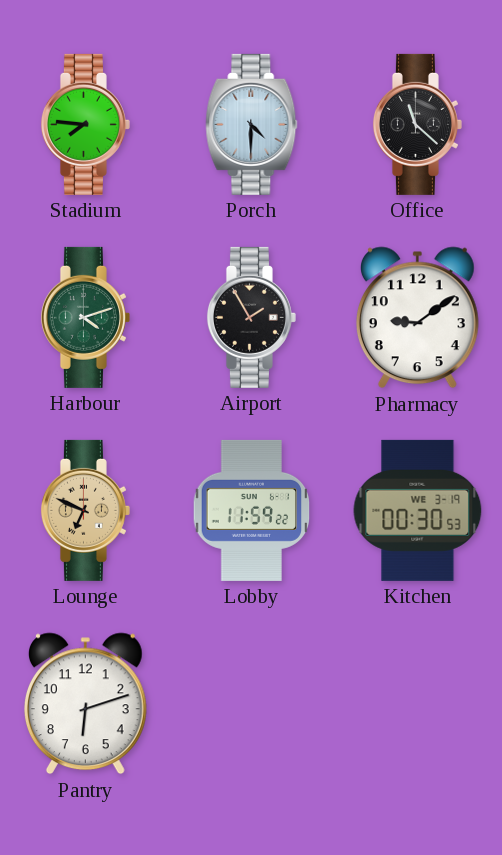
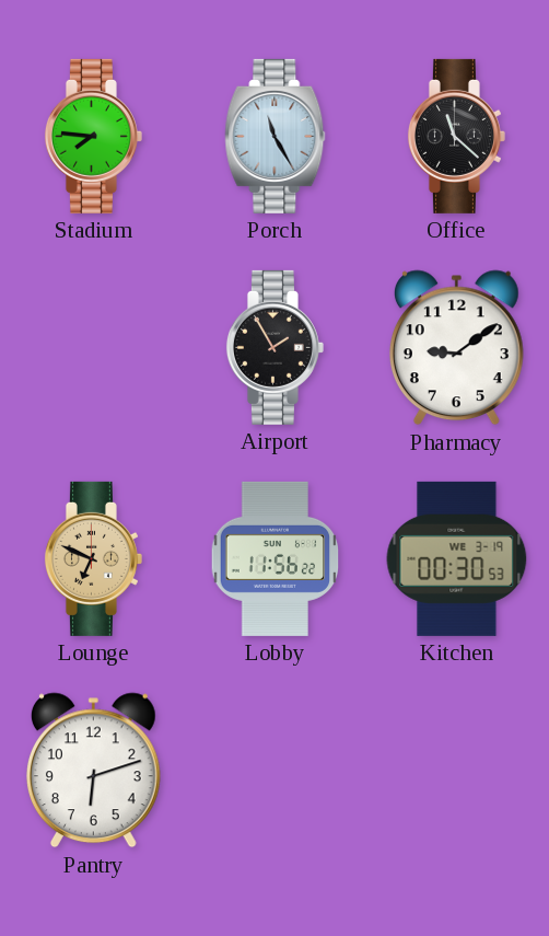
Porch: 4:30 -> 11:25
Harbour: 4:12 -> none
Lobby: 11:59 -> 11:56
